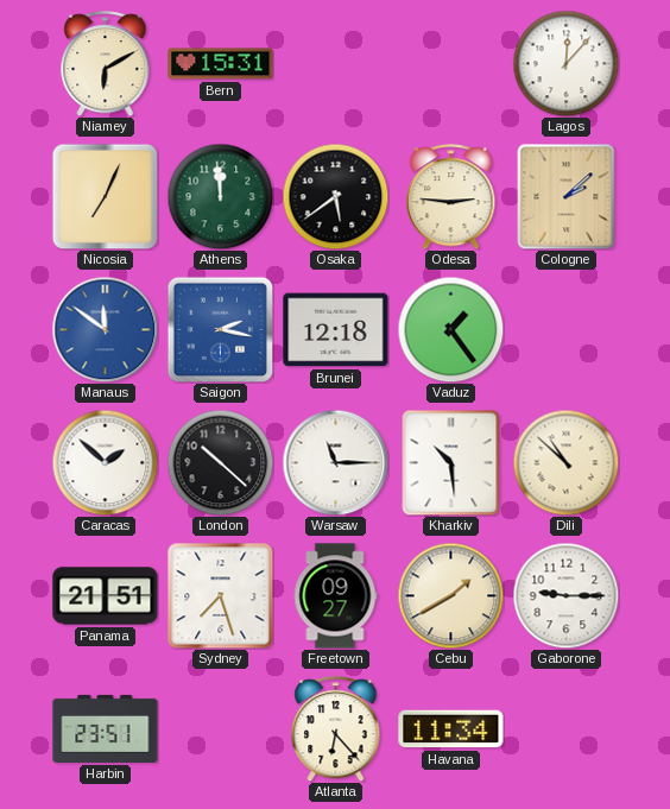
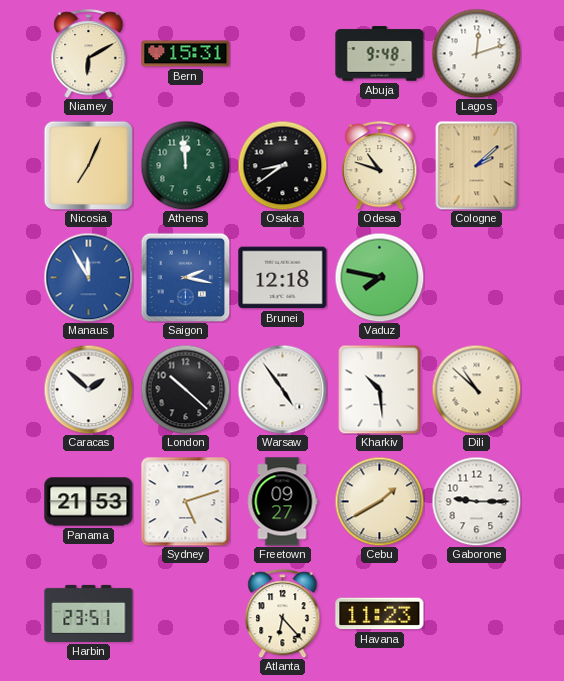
Abuja: none -> 9:48
Lagos: 12:07 -> 12:12
Osaka: 5:39 -> 8:39
Odesa: 2:46 -> 10:48
Manaus: 11:51 -> 11:55
Vaduz: 1:24 -> 7:47
Warsaw: 11:15 -> 4:54
Panama: 21:51 -> 21:53
Sydney: 7:27 -> 5:12
Havana: 11:34 -> 11:23
